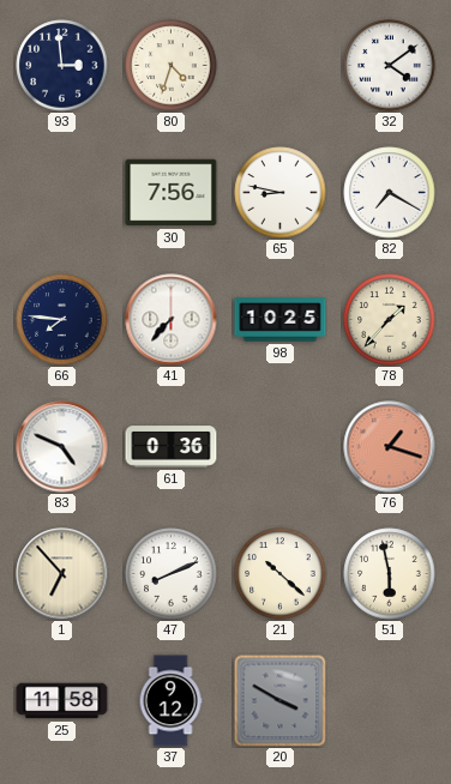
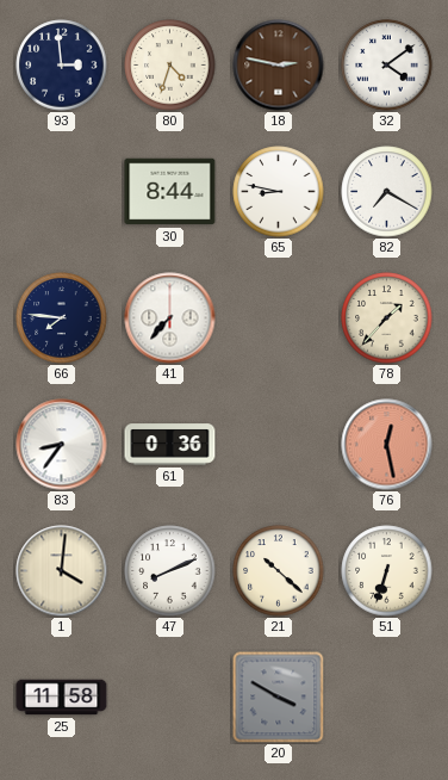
18: none -> 2:47
30: 7:56 -> 8:44
98: 10:25 -> none
83: 4:49 -> 8:36
76: 1:18 -> 12:28
1: 6:53 -> 4:01
51: 5:58 -> 6:33
37: 9:12 -> none
